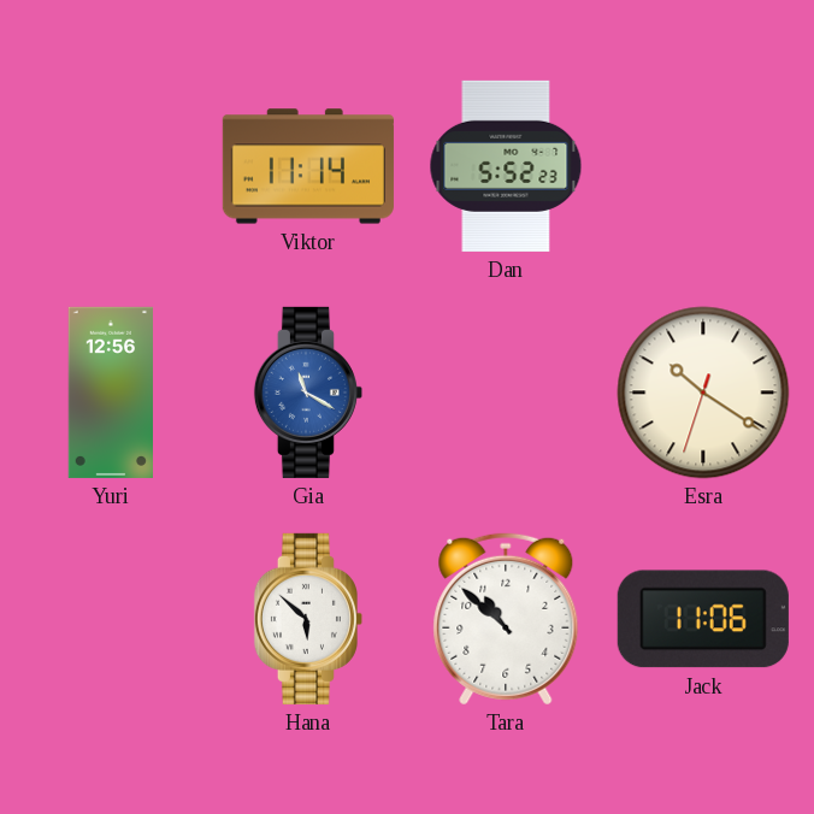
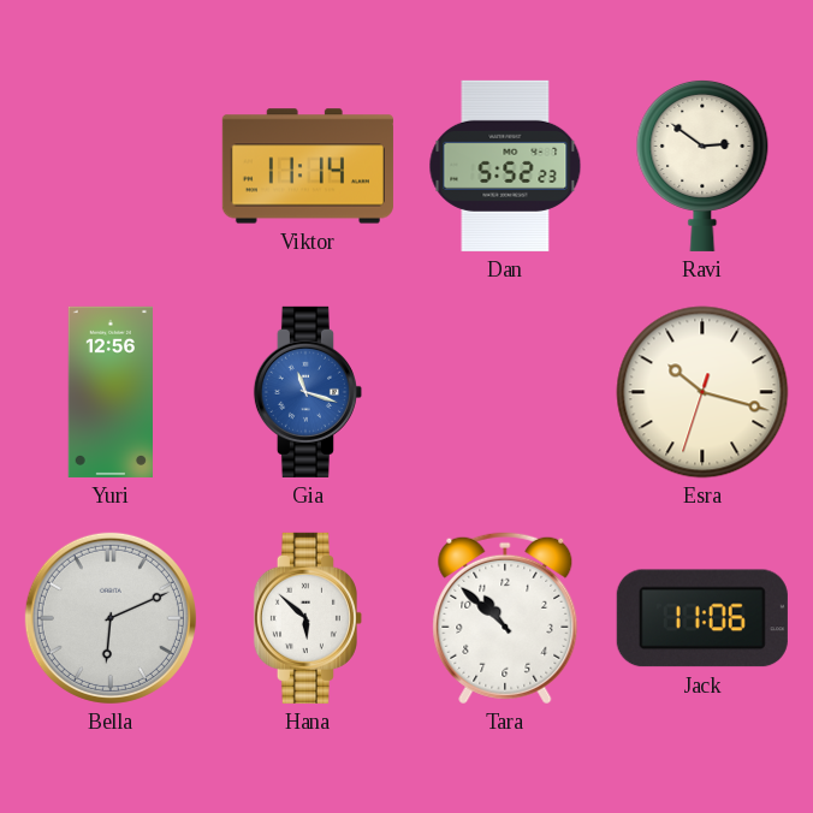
Ravi: none -> 2:51
Gia: 11:20 -> 11:18
Esra: 10:20 -> 10:17
Bella: none -> 6:11
